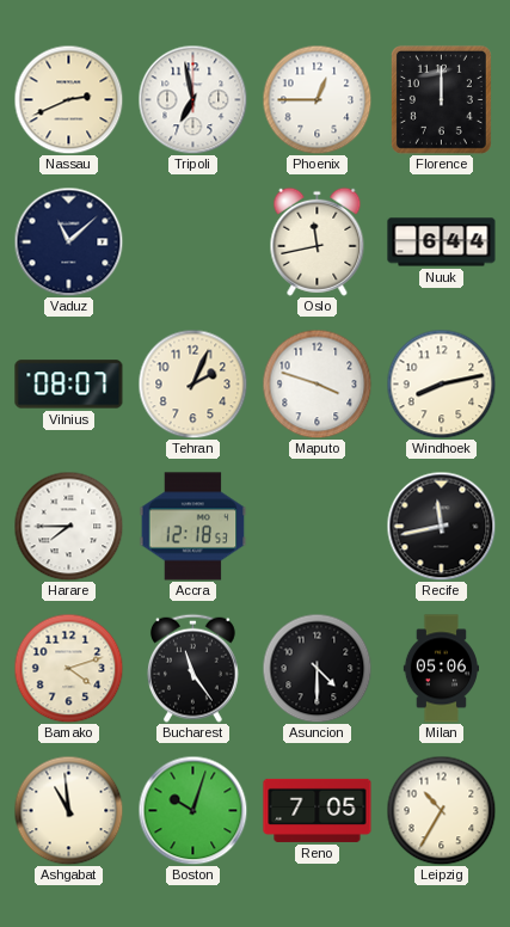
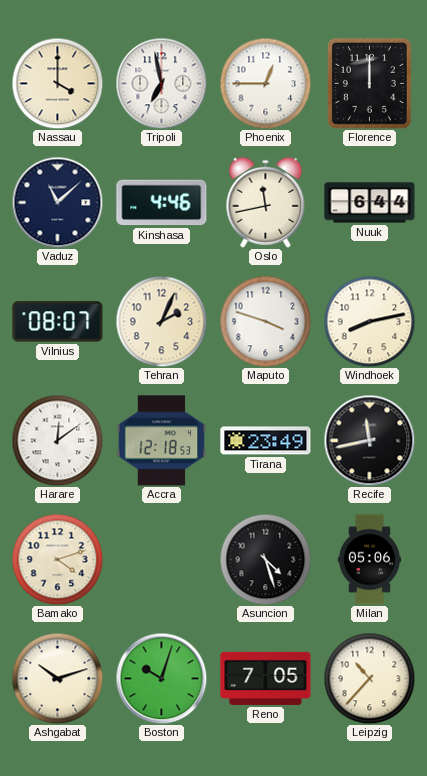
Nassau: 2:41 -> 4:00
Kinshasa: none -> 4:46
Harare: 7:45 -> 12:09
Tirana: none -> 23:49
Bucharest: 11:24 -> none
Asuncion: 4:30 -> 4:27
Ashgabat: 10:59 -> 10:12
Leipzig: 10:35 -> 10:37
